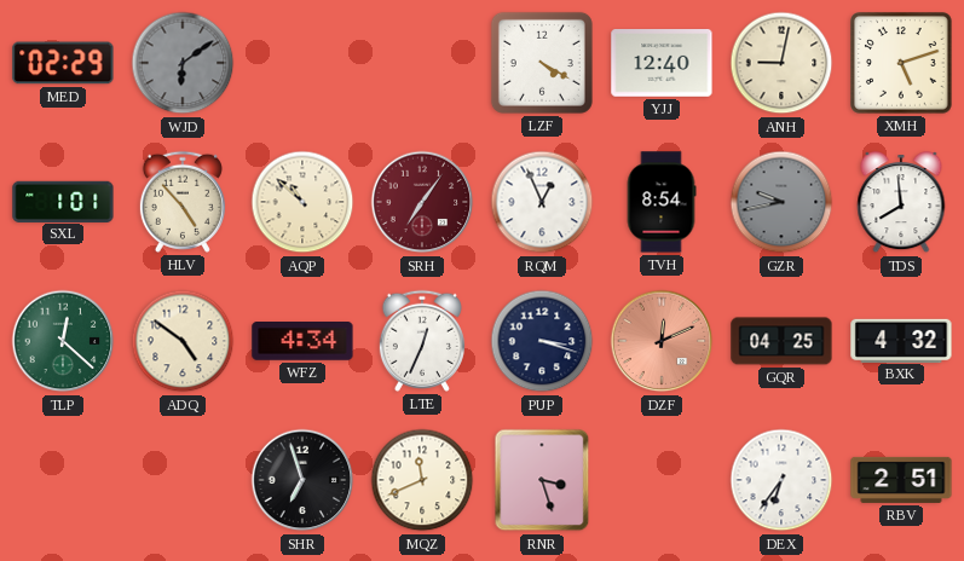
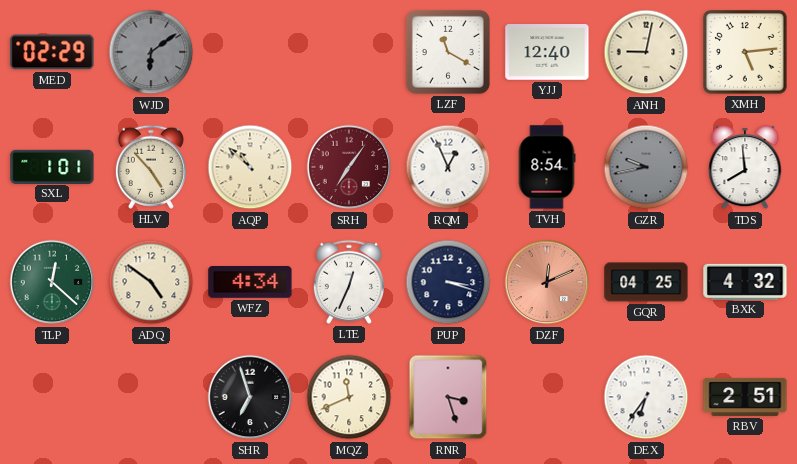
LZF: 4:20 -> 11:20
XMH: 5:12 -> 5:14
